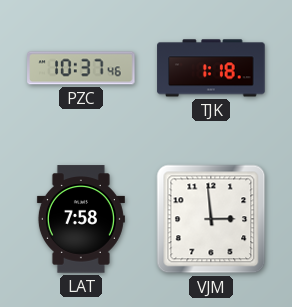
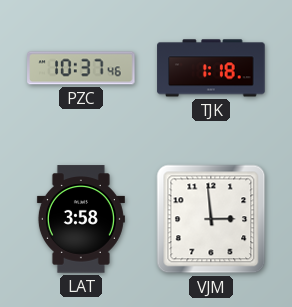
LAT: 7:58 -> 3:58
